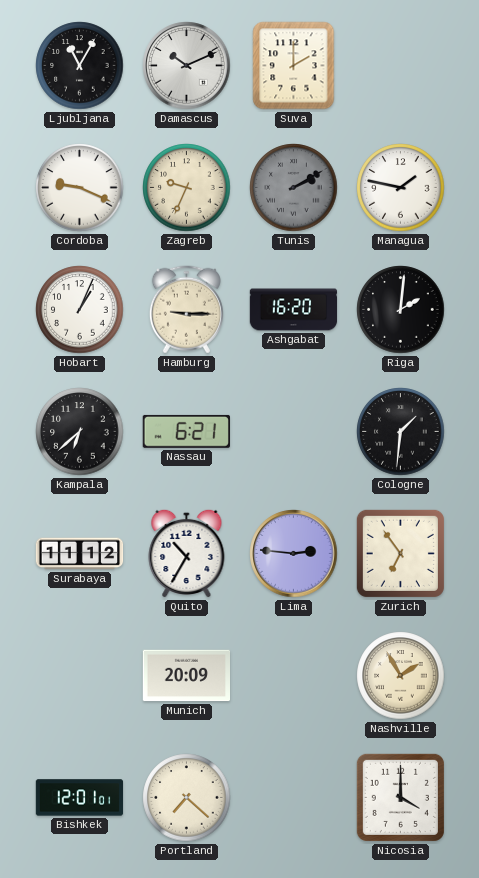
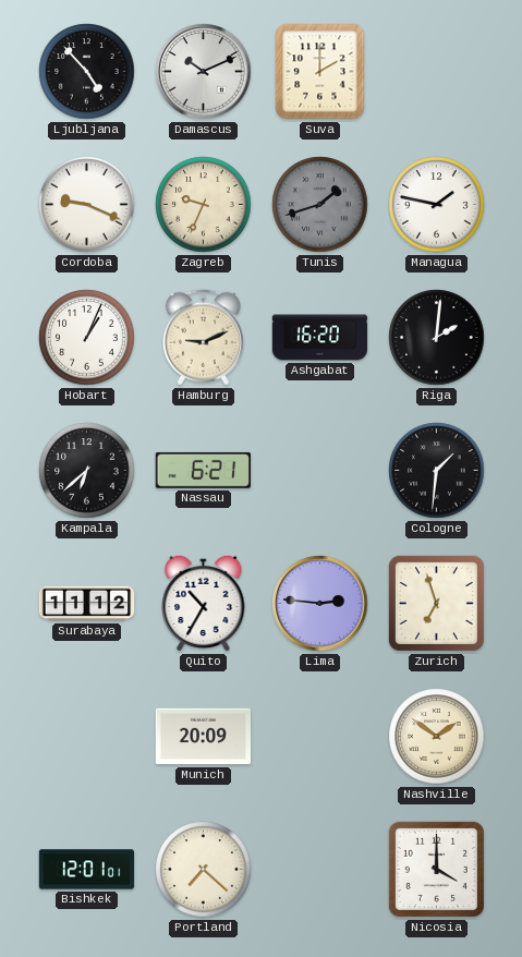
Ljubljana: 11:05 -> 4:53
Tunis: 2:10 -> 1:42
Hamburg: 9:15 -> 9:11
Zurich: 6:54 -> 6:57
Nashville: 1:55 -> 1:51
